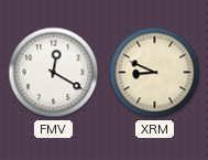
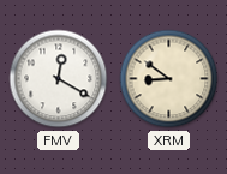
XRM: 8:49 -> 8:51
